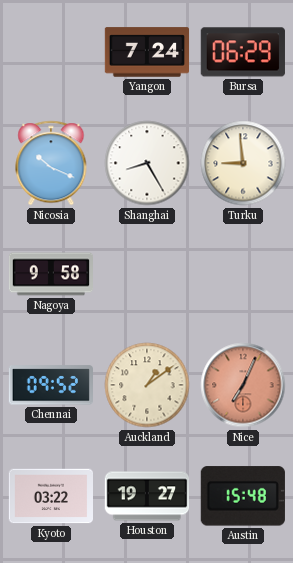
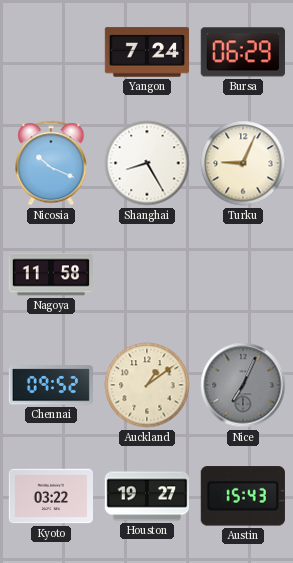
Turku: 8:59 -> 9:04
Nagoya: 9:58 -> 11:58
Nice dial: salmon -> grey
Austin: 15:48 -> 15:43
